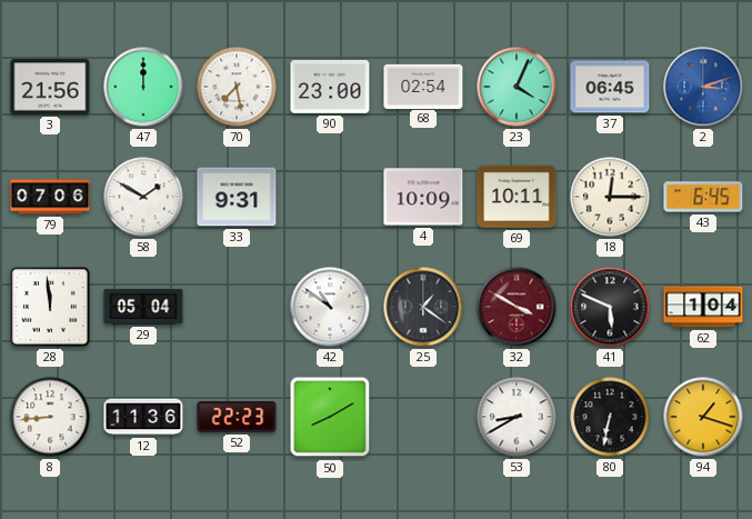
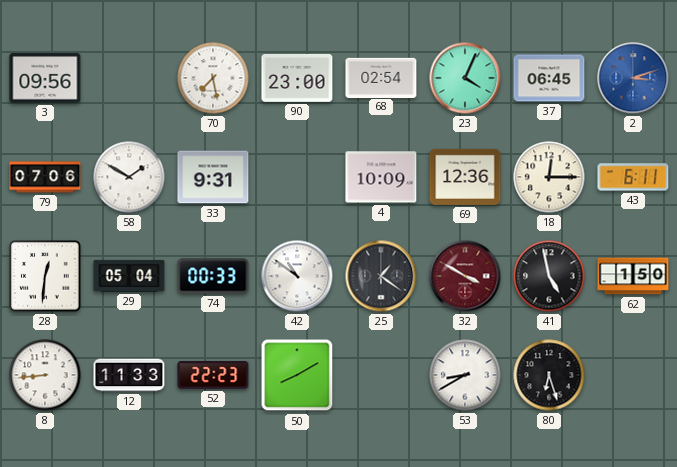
3: 21:56 -> 09:56
47: 12:00 -> none
69: 10:11 -> 12:36
43: 6:45 -> 6:11
28: 11:59 -> 12:31
74: none -> 00:33
41: 5:49 -> 4:58
62: 1:04 -> 1:50
12: 11:36 -> 11:33
80: 6:32 -> 6:27
94: 1:18 -> none
